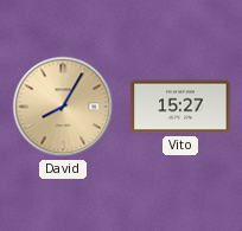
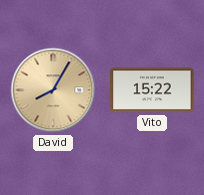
Vito: 15:27 -> 15:22
